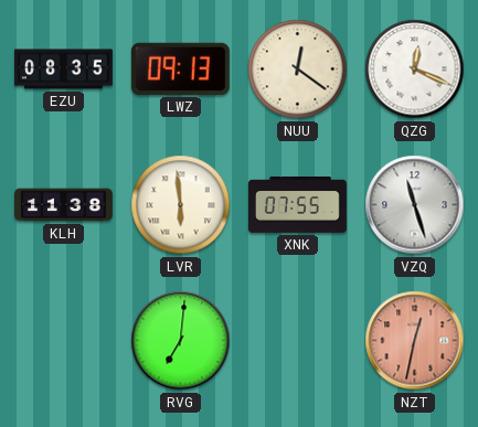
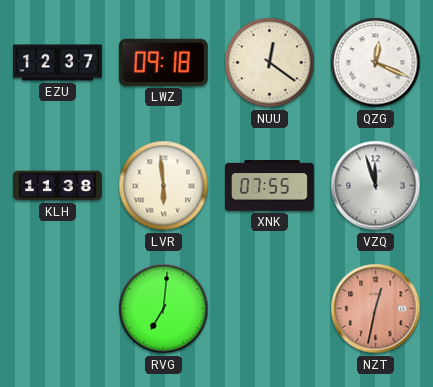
EZU: 08:35 -> 12:37
LWZ: 09:13 -> 09:18
VZQ: 11:27 -> 11:57
